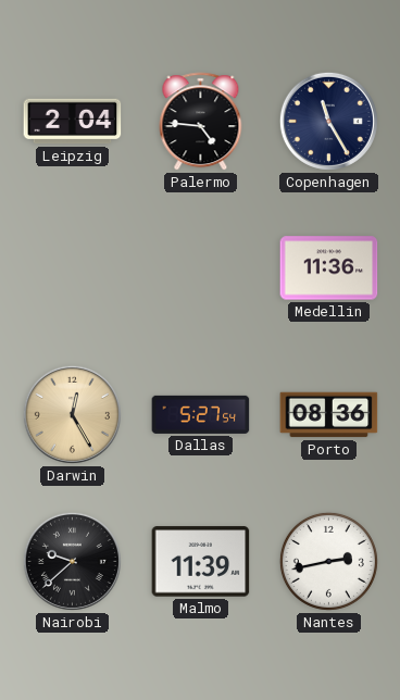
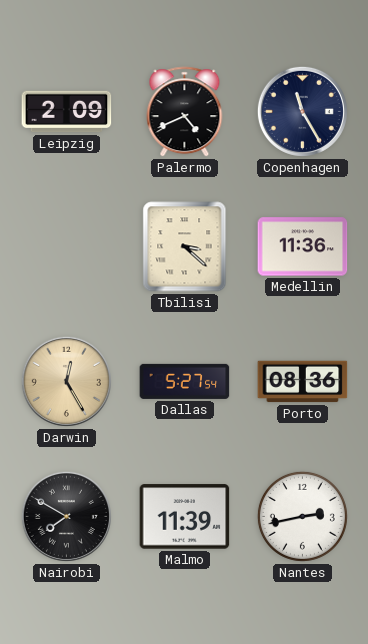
Leipzig: 2:04 -> 2:09
Palermo: 4:46 -> 4:41
Tbilisi: none -> 3:22
Nairobi: 9:38 -> 7:50
